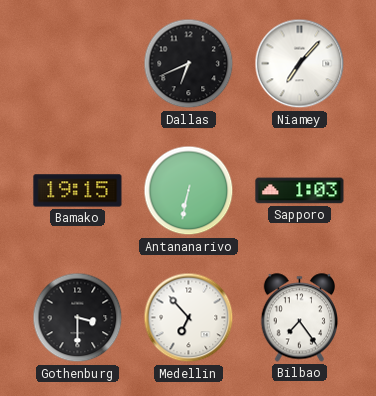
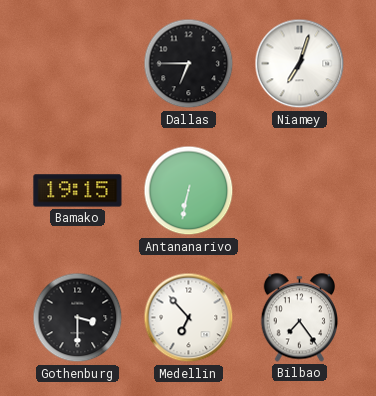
Dallas: 6:41 -> 6:45
Niamey: 7:07 -> 7:03
Sapporo: 1:03 -> none
